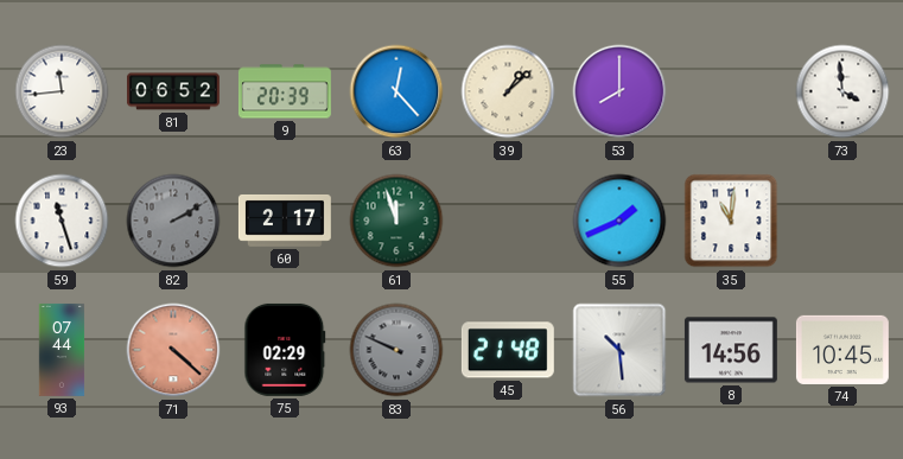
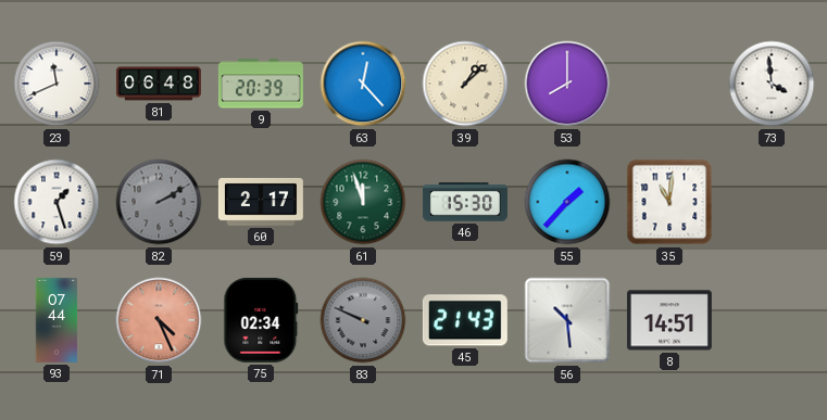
23: 11:44 -> 11:41
81: 06:52 -> 06:48
59: 11:27 -> 1:27
46: none -> 15:30
55: 1:41 -> 1:37
71: 4:22 -> 4:26
75: 02:29 -> 02:34
45: 21:48 -> 21:43
8: 14:56 -> 14:51
74: 10:45 -> none
